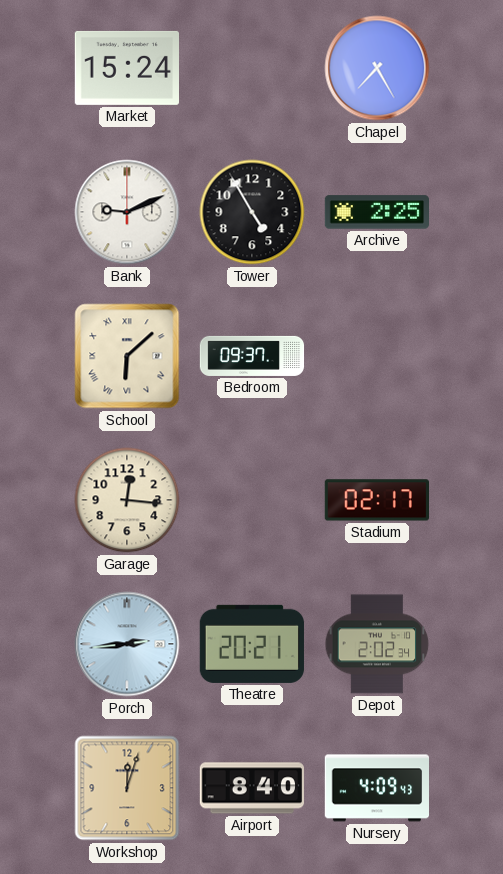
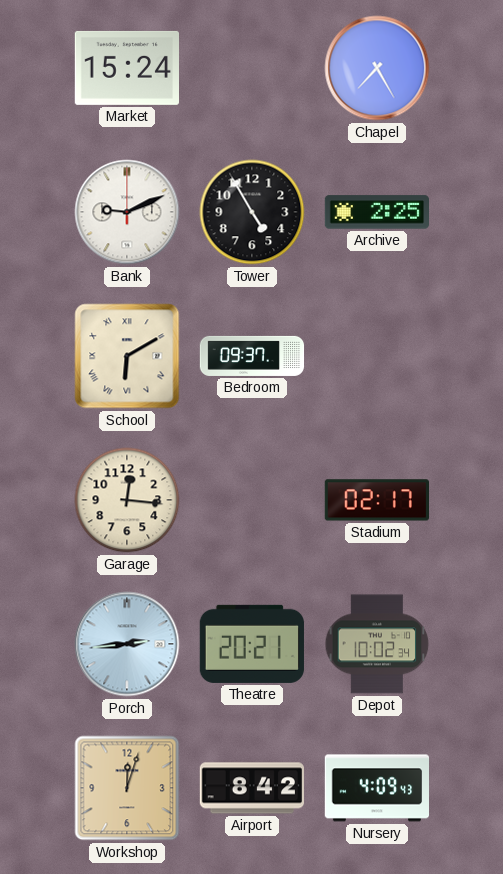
School: 6:08 -> 6:10
Depot: 2:02 -> 10:02
Airport: 8:40 -> 8:42
